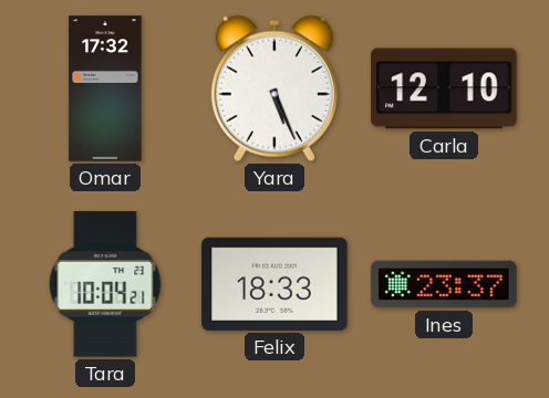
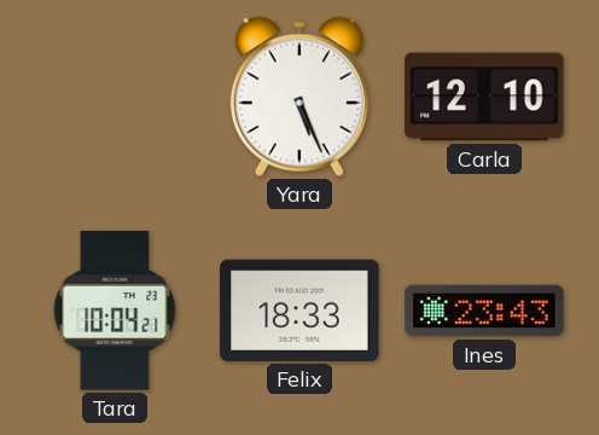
Omar: 17:32 -> none
Ines: 23:37 -> 23:43
